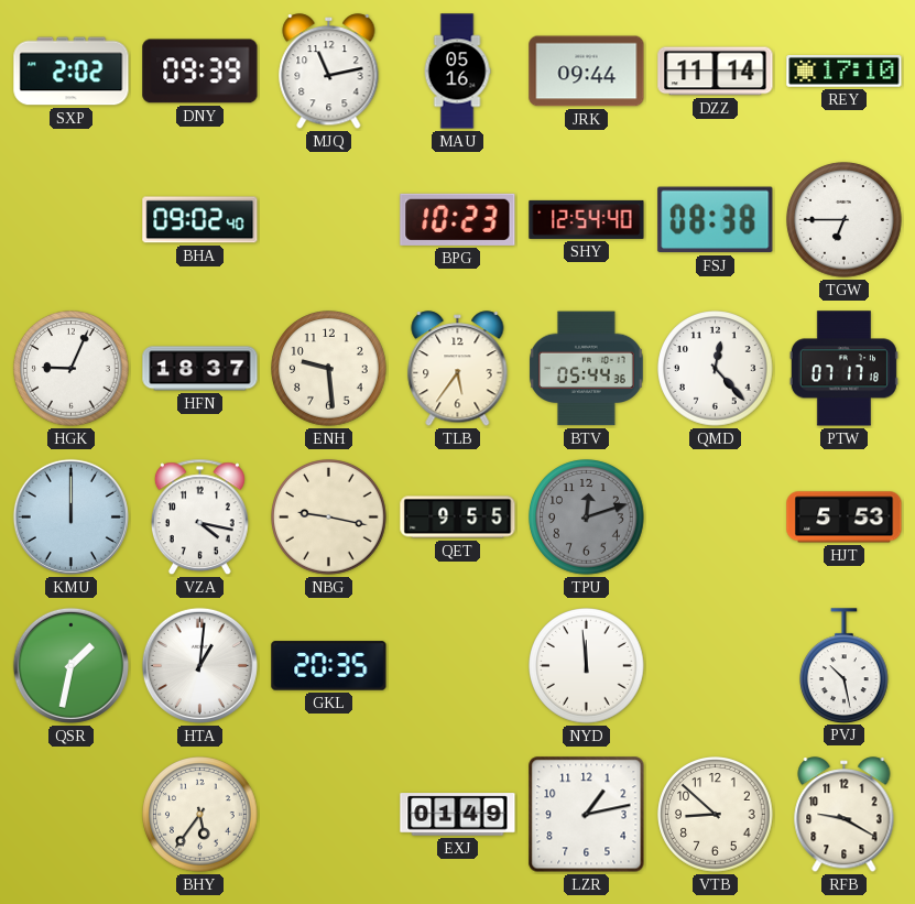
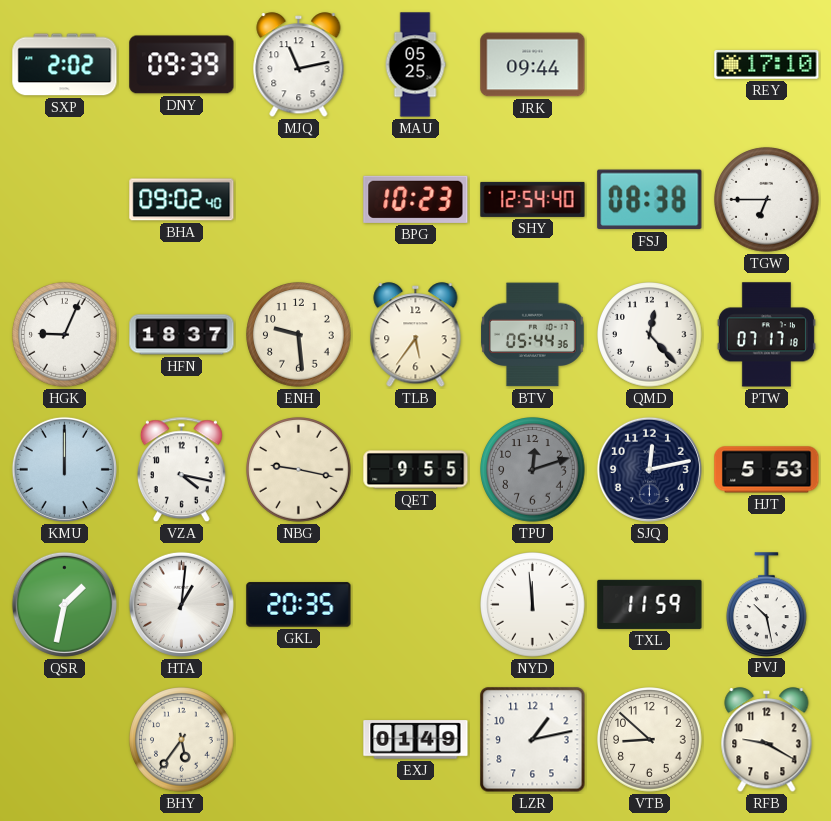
MAU: 05:16 -> 05:25
DZZ: 11:14 -> none
SJQ: none -> 12:13
TXL: none -> 11:59
